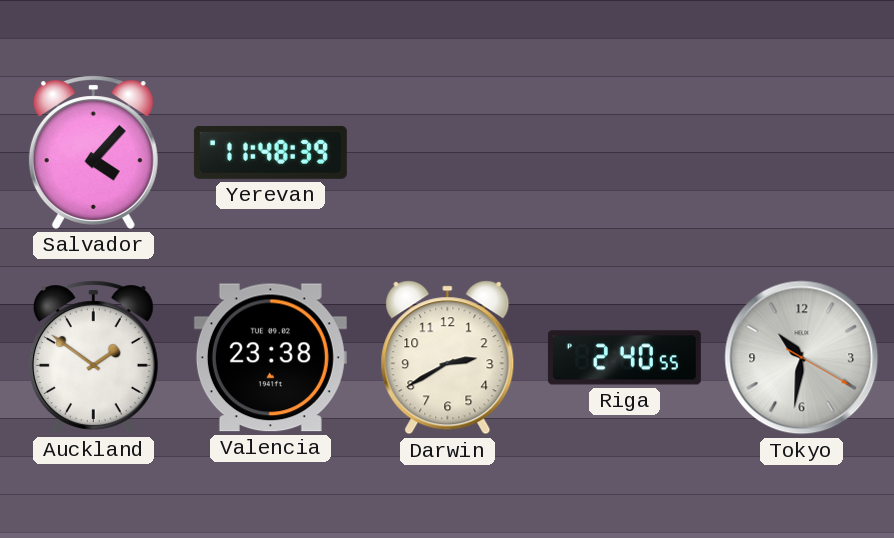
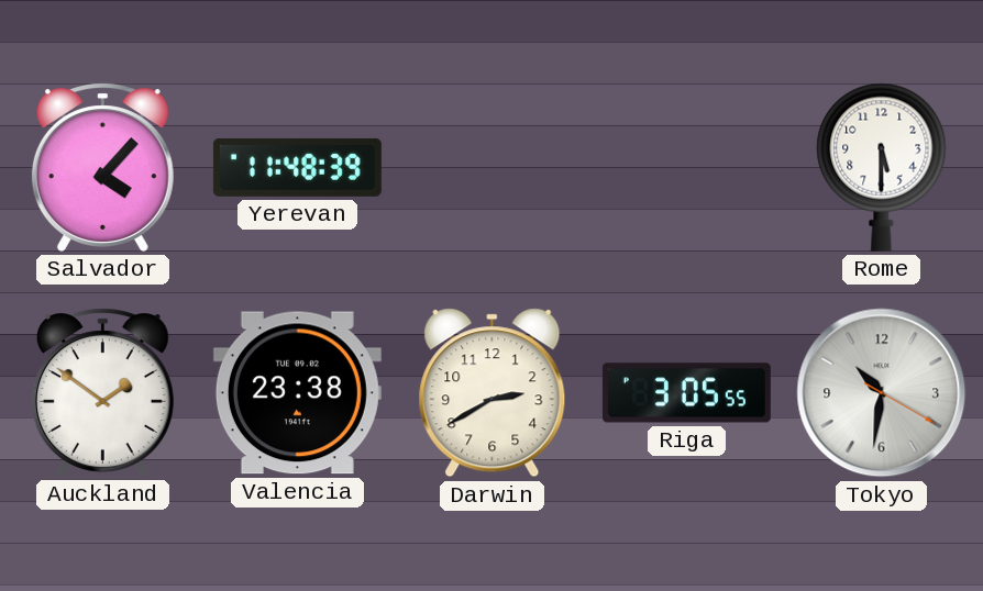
Rome: none -> 5:30
Riga: 2:40 -> 3:05
